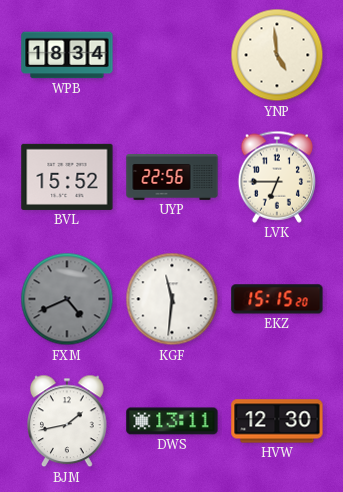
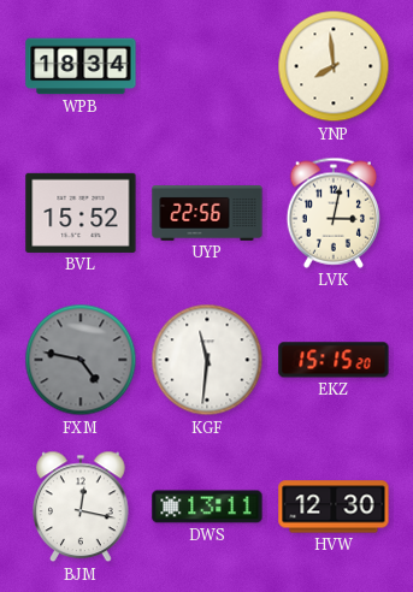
YNP: 4:59 -> 7:59
LVK: 6:45 -> 3:02
FXM: 4:41 -> 4:47
BJM: 1:43 -> 12:17
